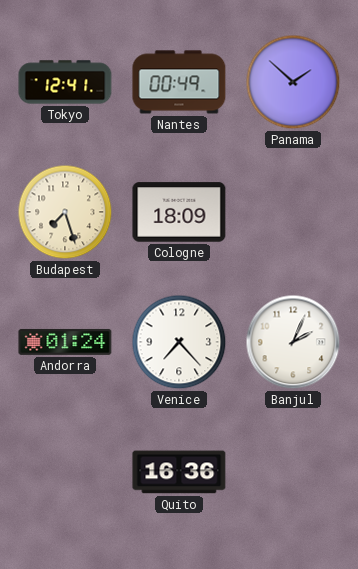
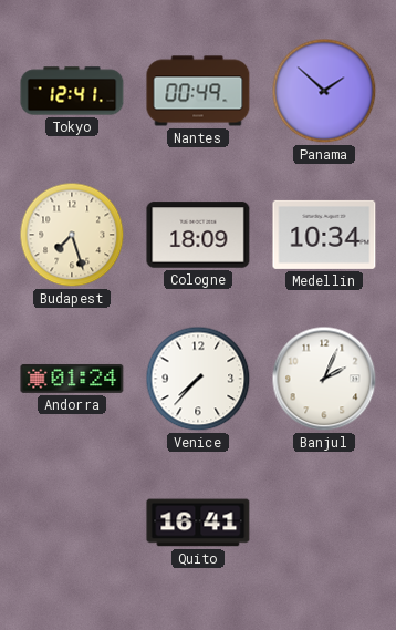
Medellin: none -> 10:34
Venice: 7:23 -> 7:37
Quito: 16:36 -> 16:41
